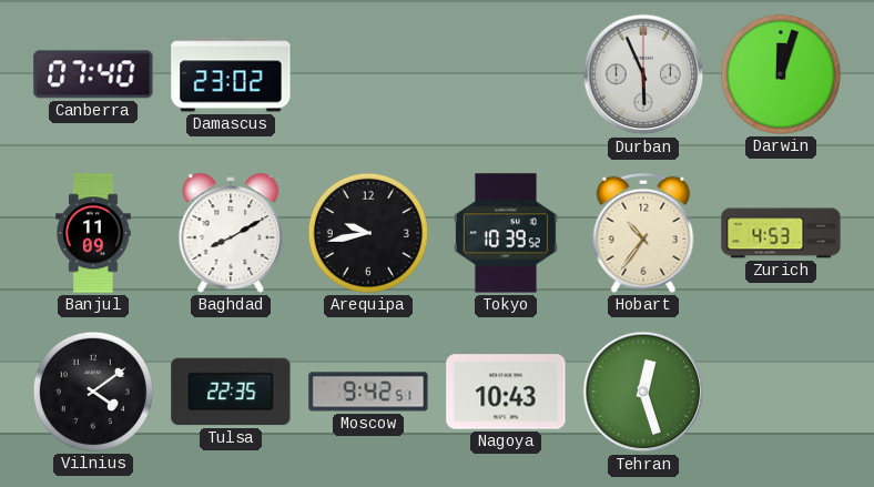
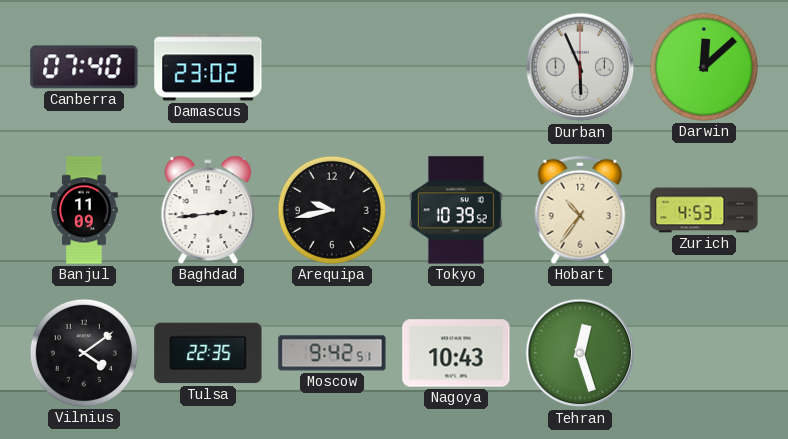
Darwin: 12:03 -> 12:08
Baghdad: 8:10 -> 2:44
